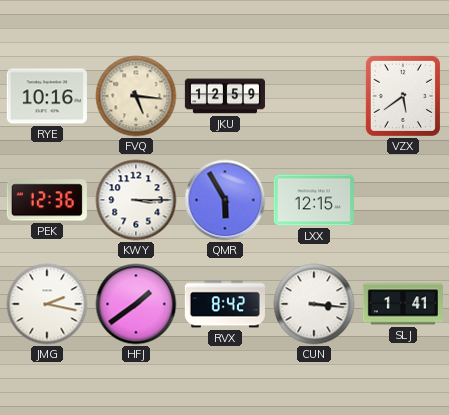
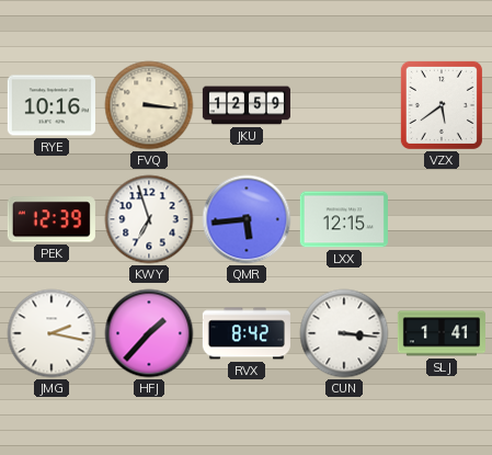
FVQ: 5:16 -> 3:16
PEK: 12:36 -> 12:39
KWY: 3:15 -> 6:57
QMR: 5:55 -> 5:44
HFJ: 1:39 -> 1:37
